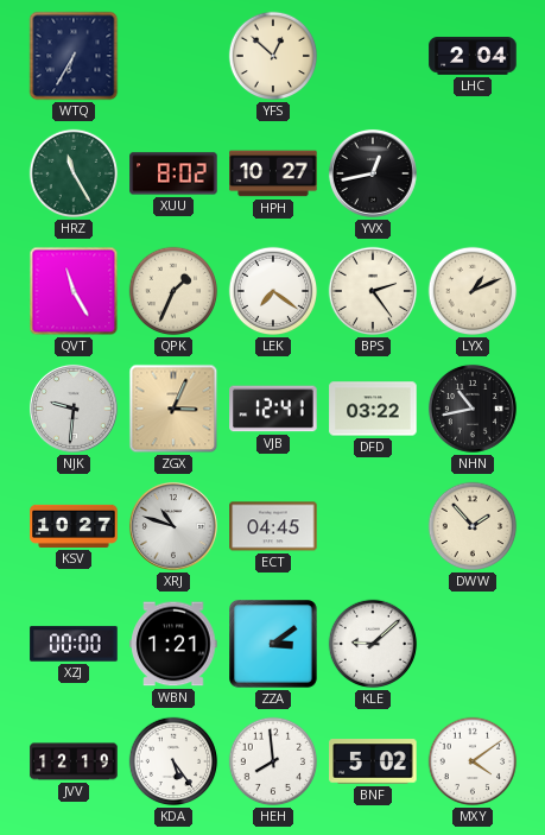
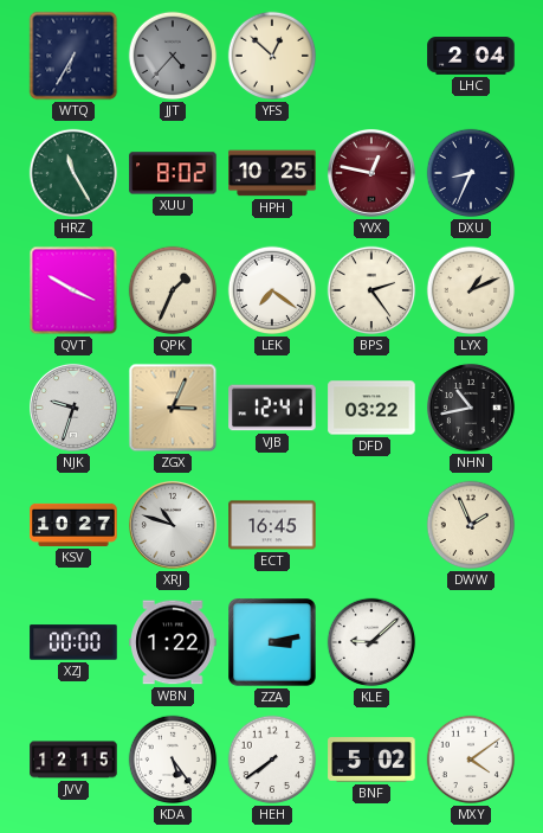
JJT: none -> 4:37
HPH: 10:27 -> 10:25
YVX: 12:43 -> 12:47
YVX dial: black -> burgundy
DXU: none -> 8:34
QVT: 11:25 -> 3:50
NJK: 9:31 -> 9:33
ECT: 04:45 -> 16:45
DWW: 1:53 -> 1:56
WBN: 1:21 -> 1:22
ZZA: 3:09 -> 3:13
JVV: 12:19 -> 12:15
HEH: 7:59 -> 7:39
